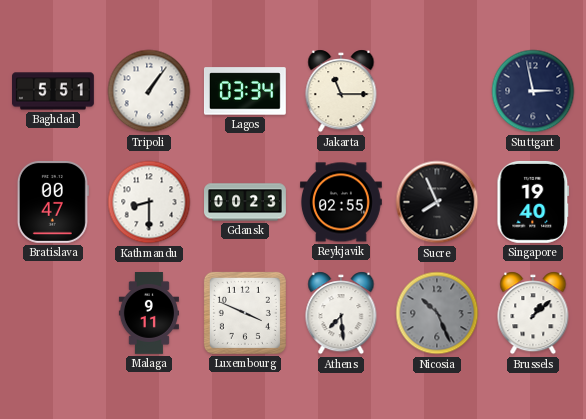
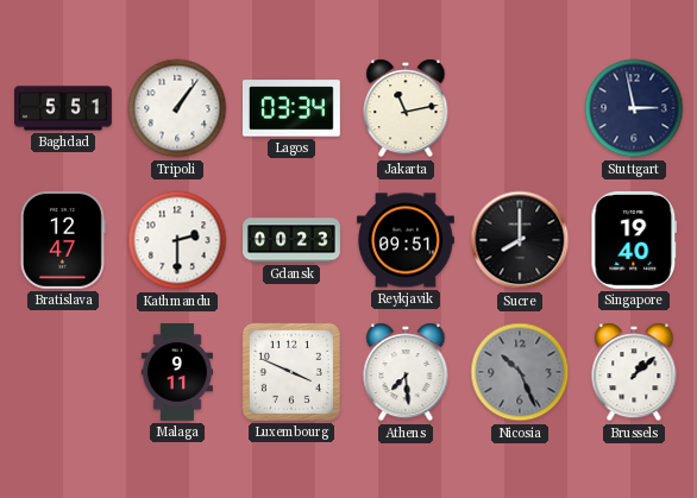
Jakarta: 11:15 -> 11:13
Bratislava: 00:47 -> 12:47
Kathmandu: 8:30 -> 2:30
Reykjavik: 02:55 -> 09:51
Sucre: 7:56 -> 8:00
